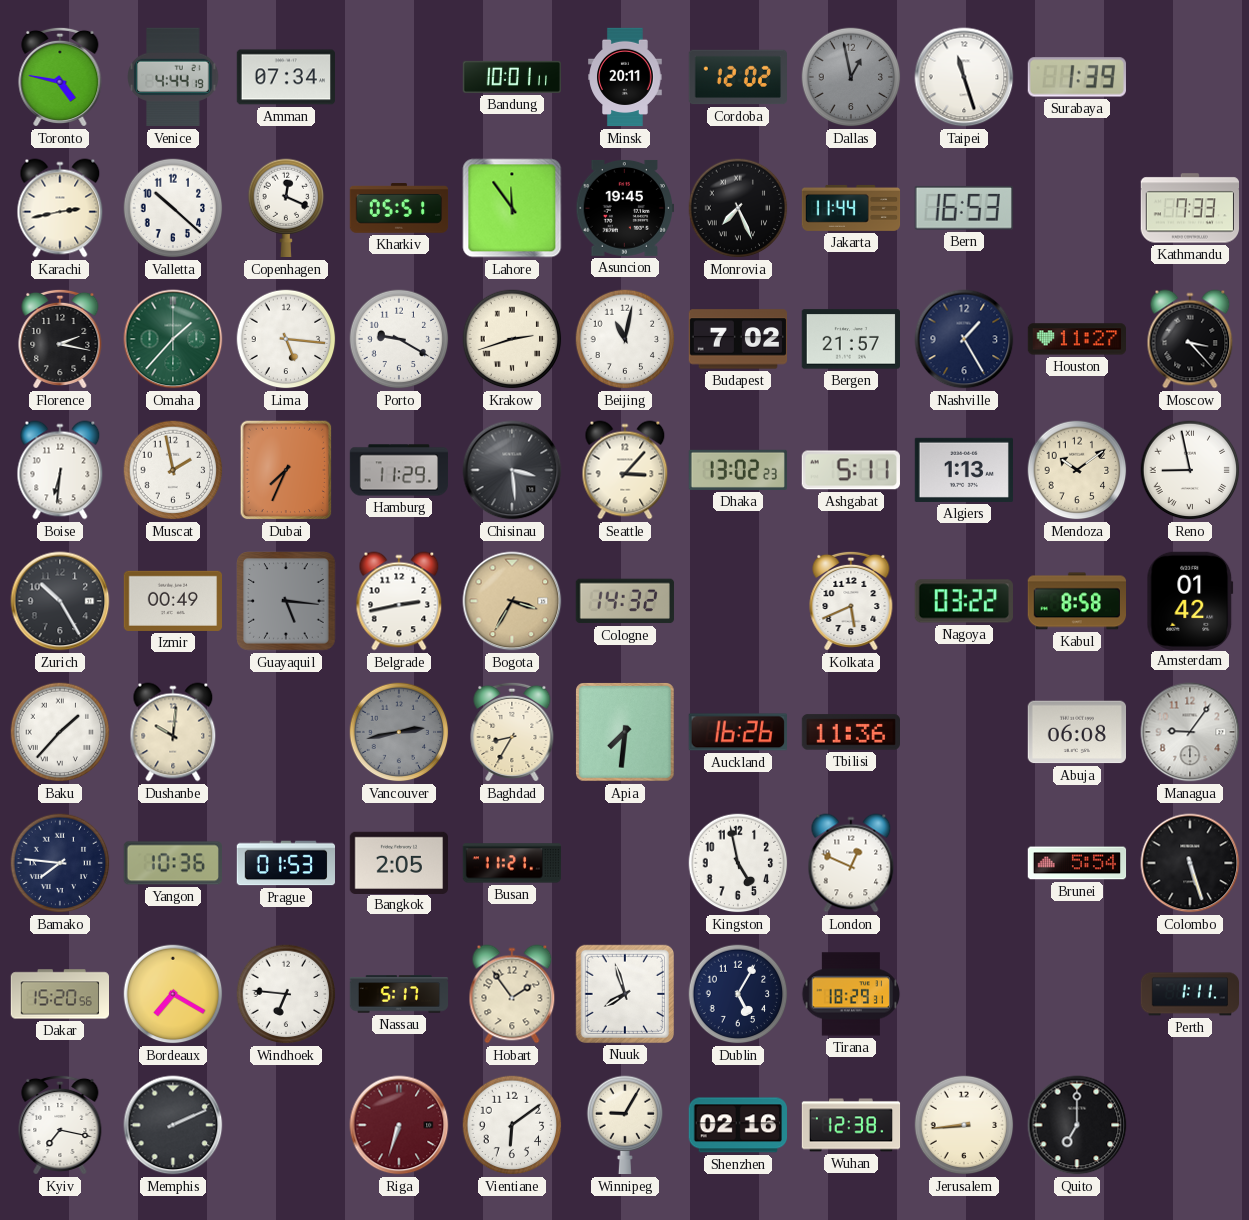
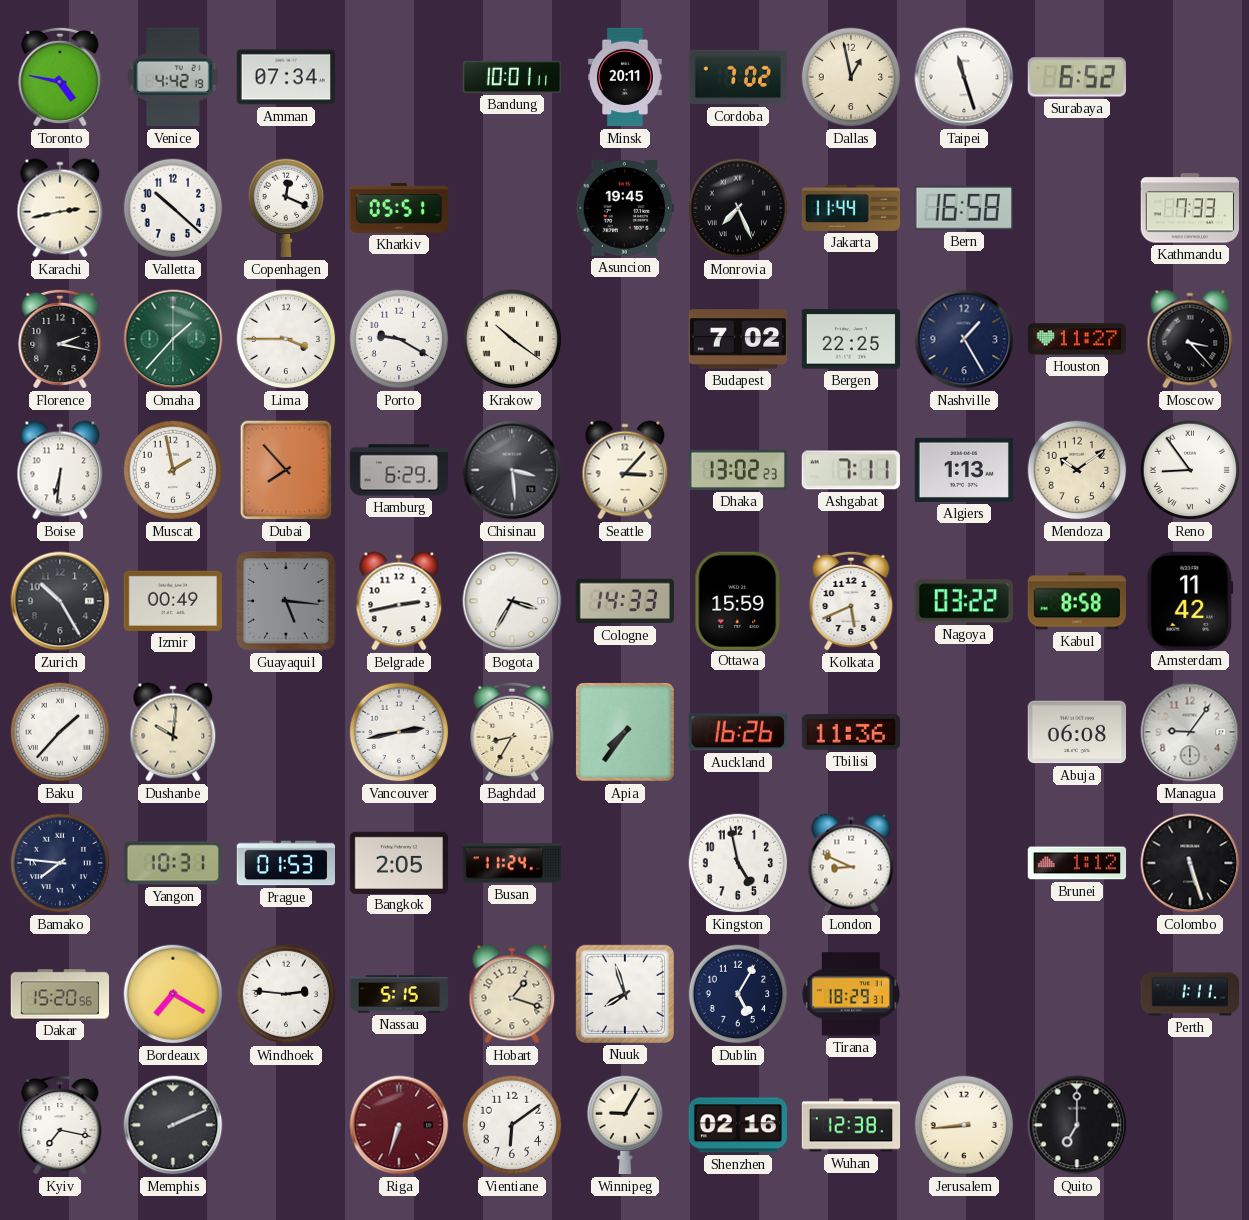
Venice: 4:44 -> 4:42
Cordoba: 12:02 -> 7:02
Dallas dial: grey -> cream
Surabaya: 1:39 -> 6:52
Lahore: 11:54 -> none
Bern: 16:53 -> 16:58
Lima: 5:16 -> 3:45
Krakow: 2:42 -> 10:21
Beijing: 11:02 -> none
Bergen: 21:57 -> 22:25
Dubai: 7:34 -> 7:53
Hamburg: 11:29 -> 6:29
Ashgabat: 5:11 -> 7:11
Reno: 8:58 -> 8:54
Bogota dial: champagne -> white
Cologne: 14:32 -> 14:33
Ottawa: none -> 15:59
Amsterdam: 01:42 -> 11:42
Vancouver dial: grey -> white
Apia: 7:31 -> 7:36
Yangon: 10:36 -> 10:31
Busan: 11:21 -> 11:24
London: 12:49 -> 8:49
Brunei: 5:54 -> 1:12
Windhoek: 6:46 -> 2:46
Nassau: 5:17 -> 5:15
Hobart: 1:54 -> 1:18
